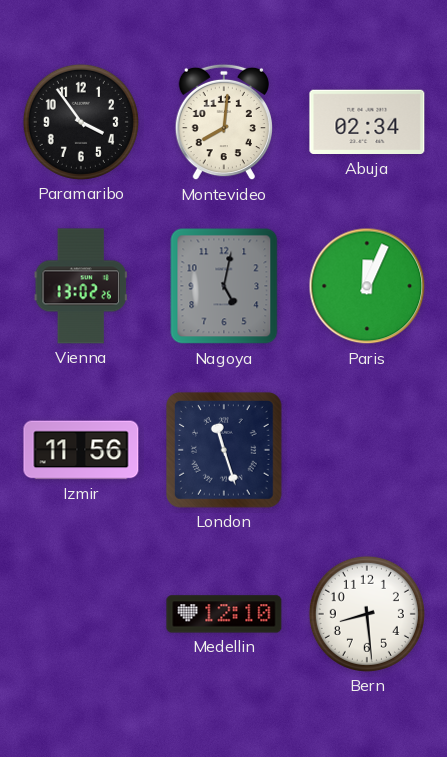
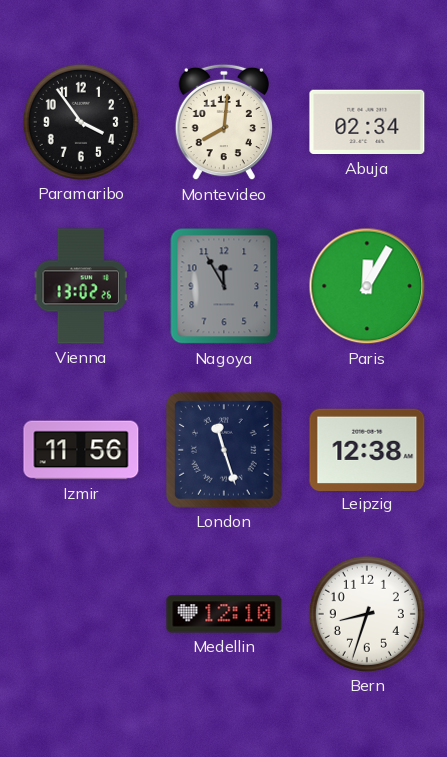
Nagoya: 5:02 -> 11:55
Paris: 12:04 -> 12:05
Leipzig: none -> 12:38
Bern: 8:29 -> 8:33
